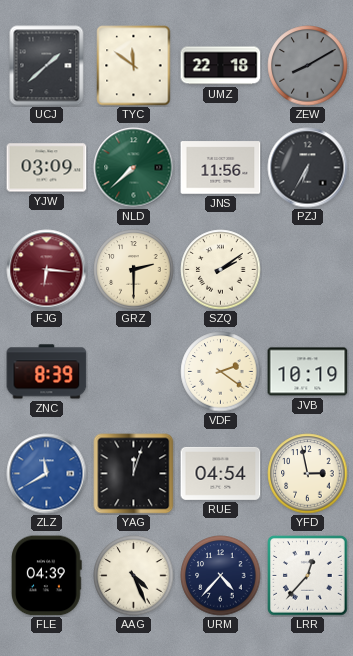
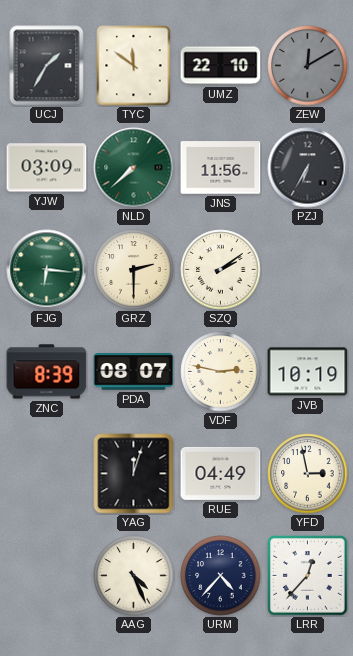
UCJ: 1:38 -> 1:35
UMZ: 22:18 -> 22:10
ZEW: 8:10 -> 12:10
FJG dial: burgundy -> green
PDA: none -> 08:07
VDF: 2:21 -> 2:47
ZLZ: 11:40 -> none
RUE: 04:54 -> 04:49
FLE: 04:39 -> none
